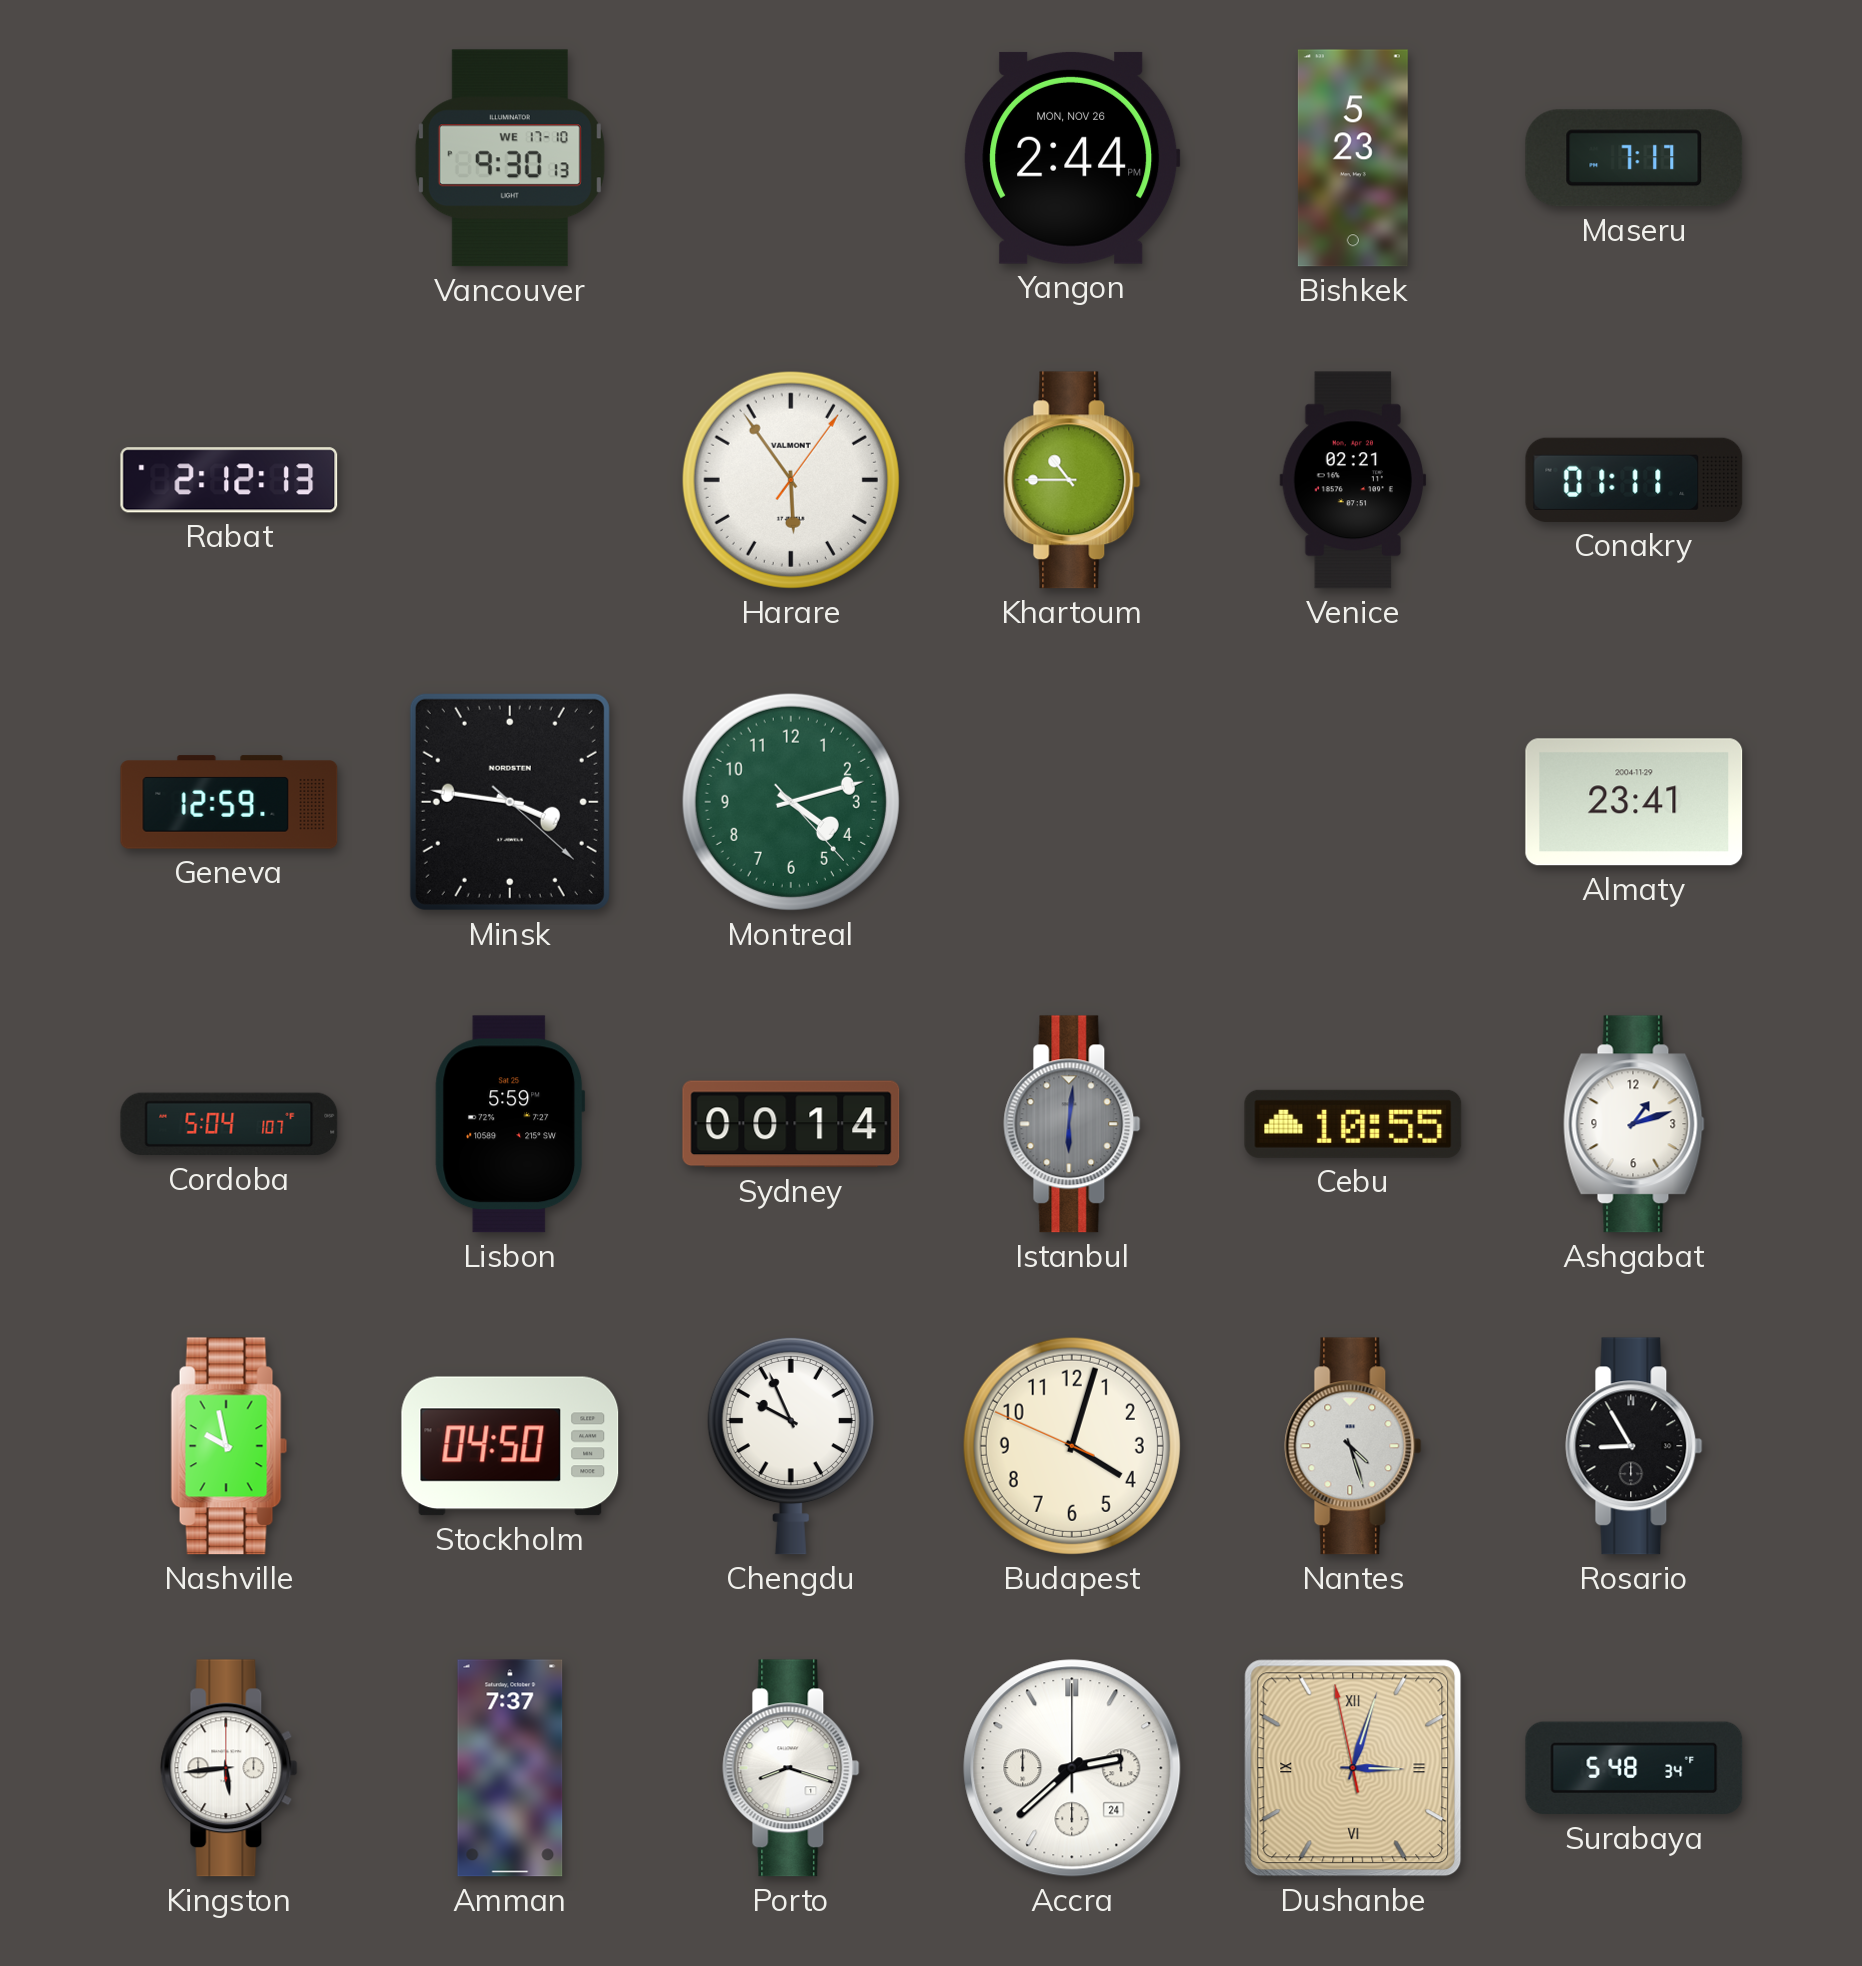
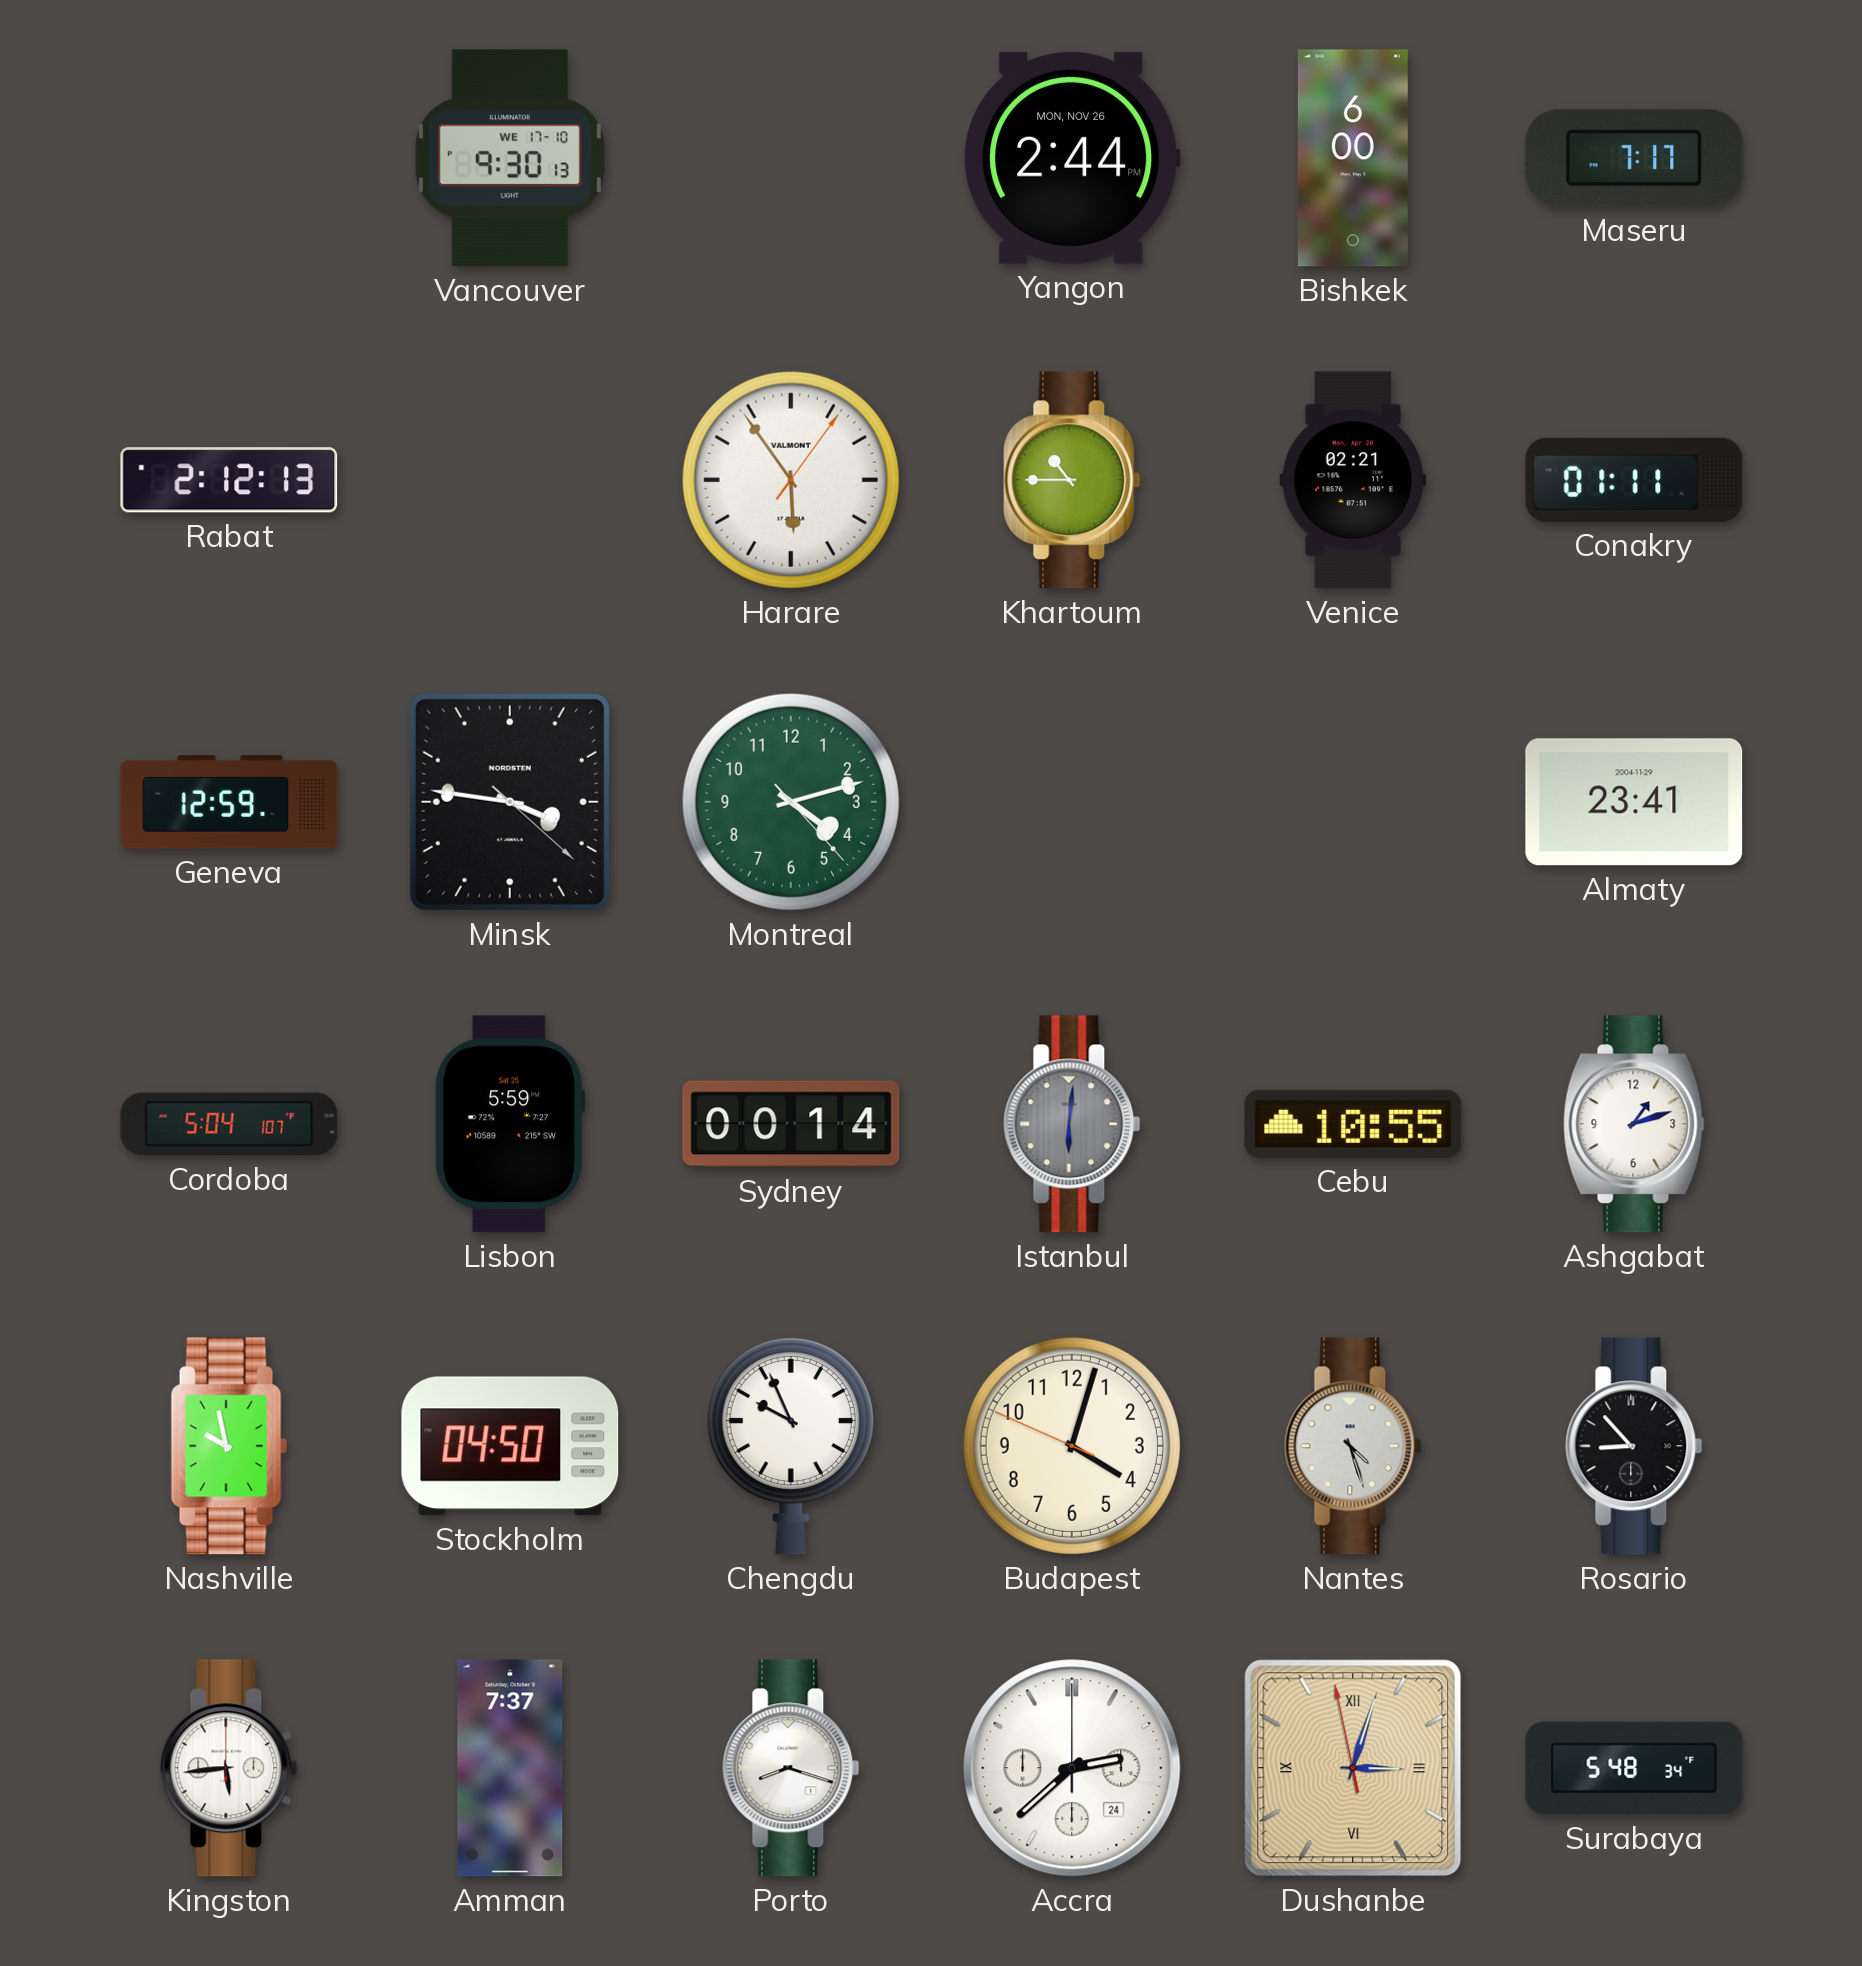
Bishkek: 5:23 -> 6:00
Rosario: 8:55 -> 8:53
